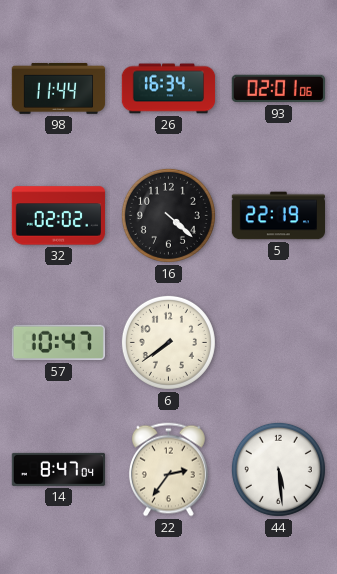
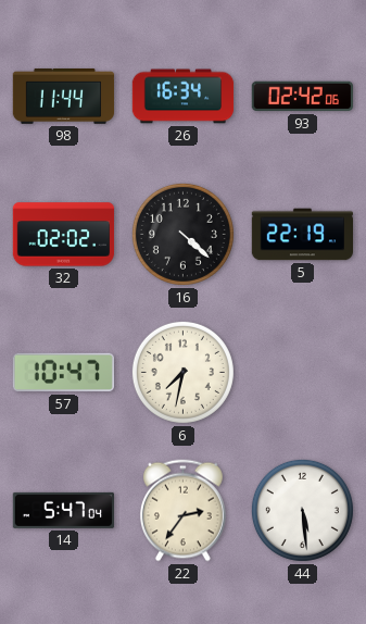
93: 02:01 -> 02:42
6: 7:39 -> 7:32
14: 8:47 -> 5:47
